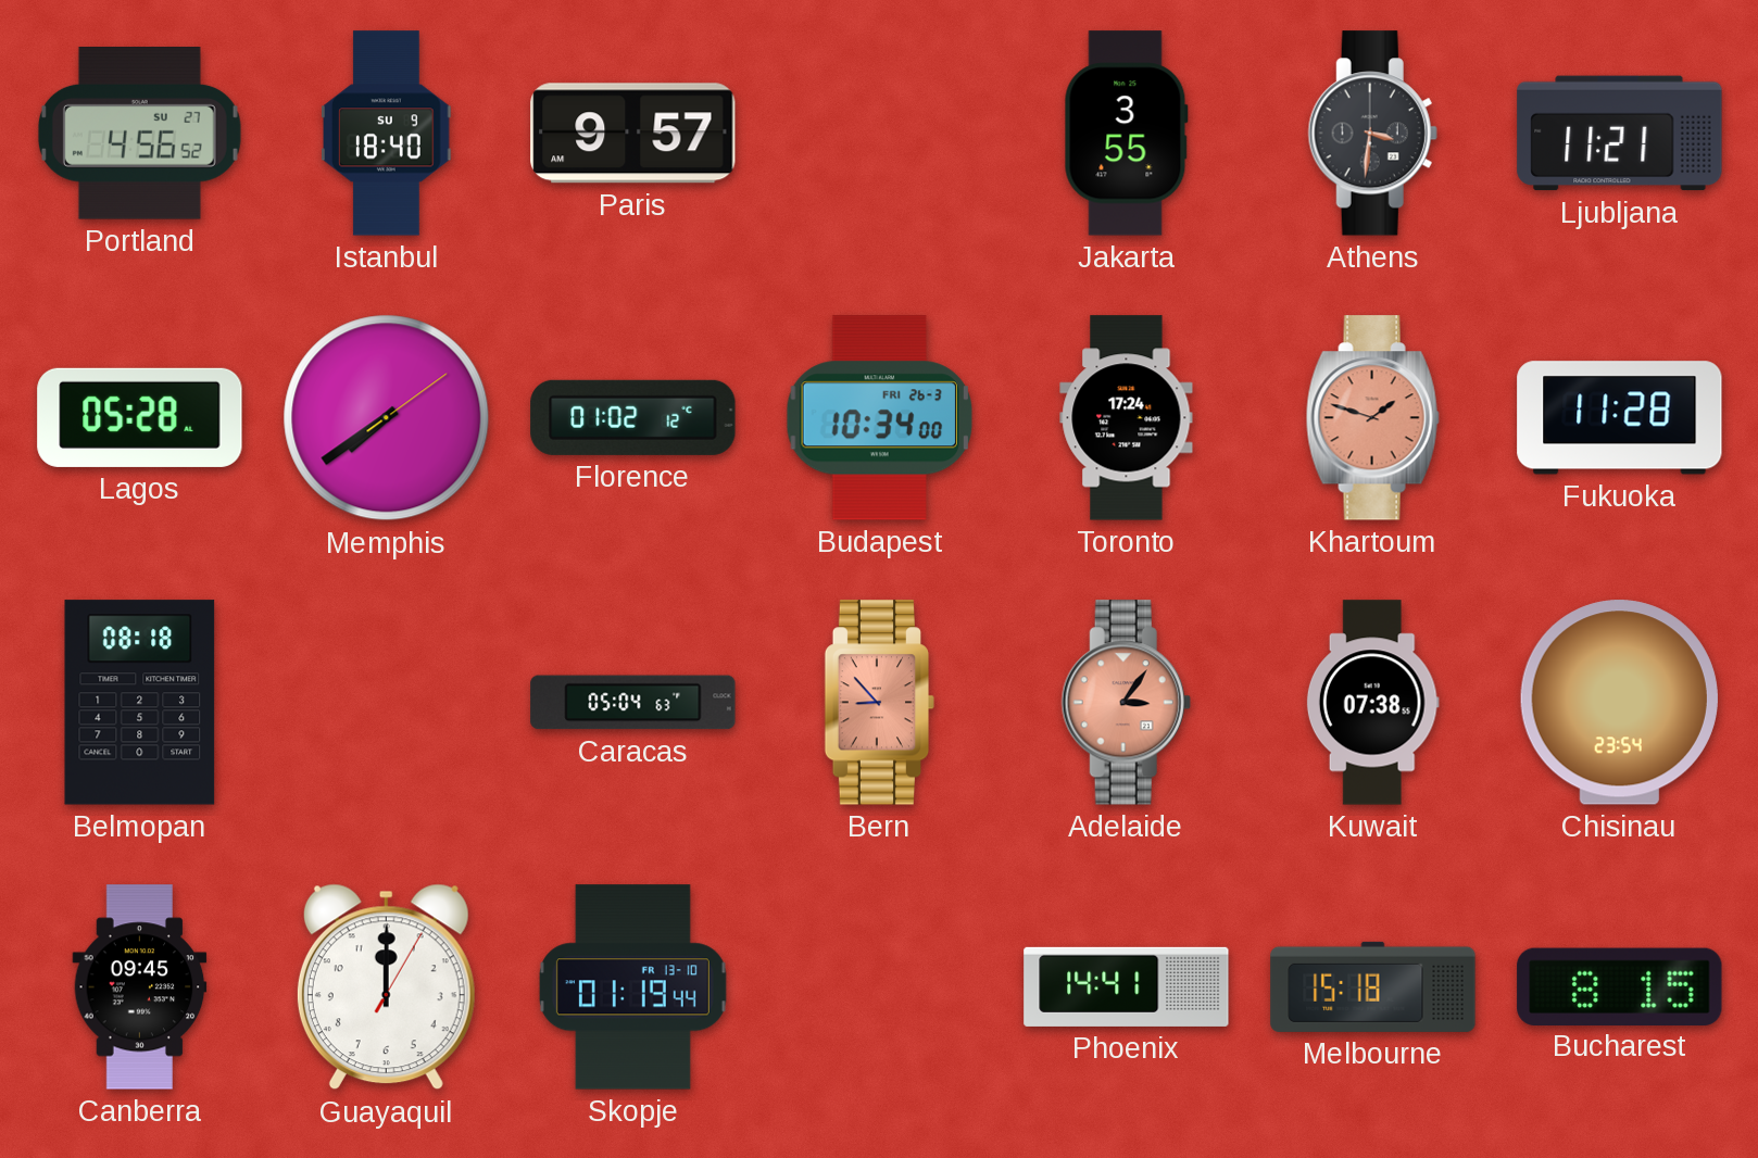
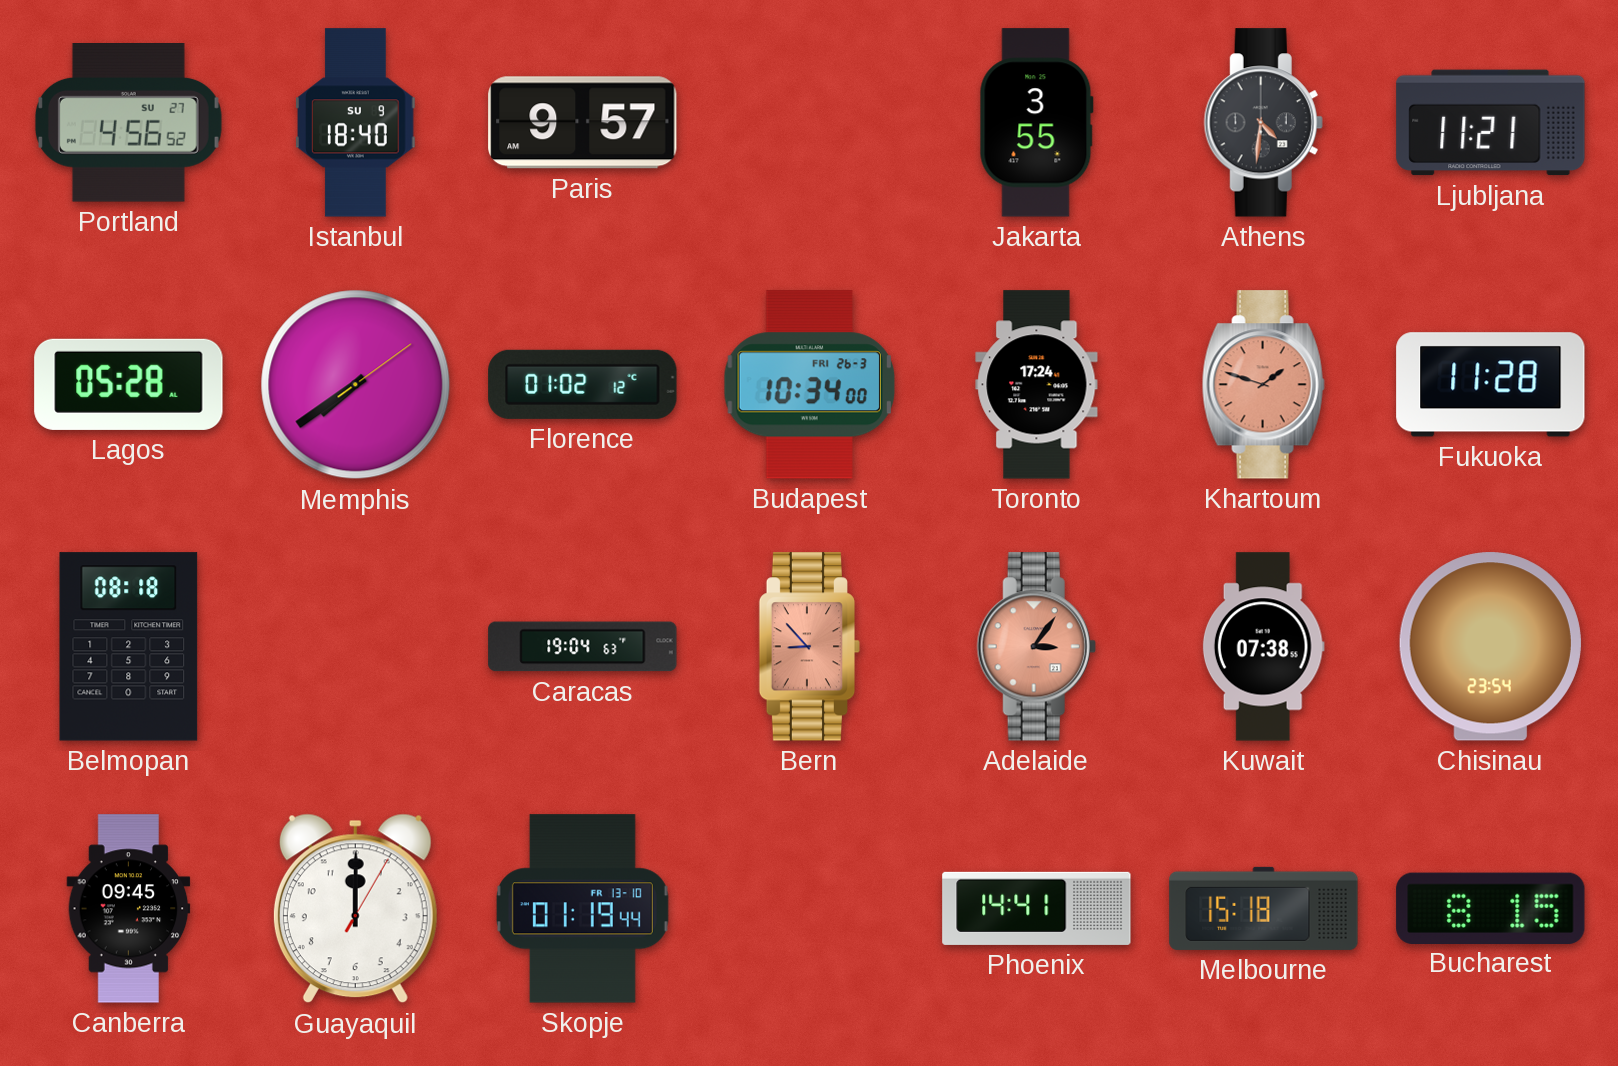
Athens: 3:31 -> 4:31
Caracas: 05:04 -> 19:04
